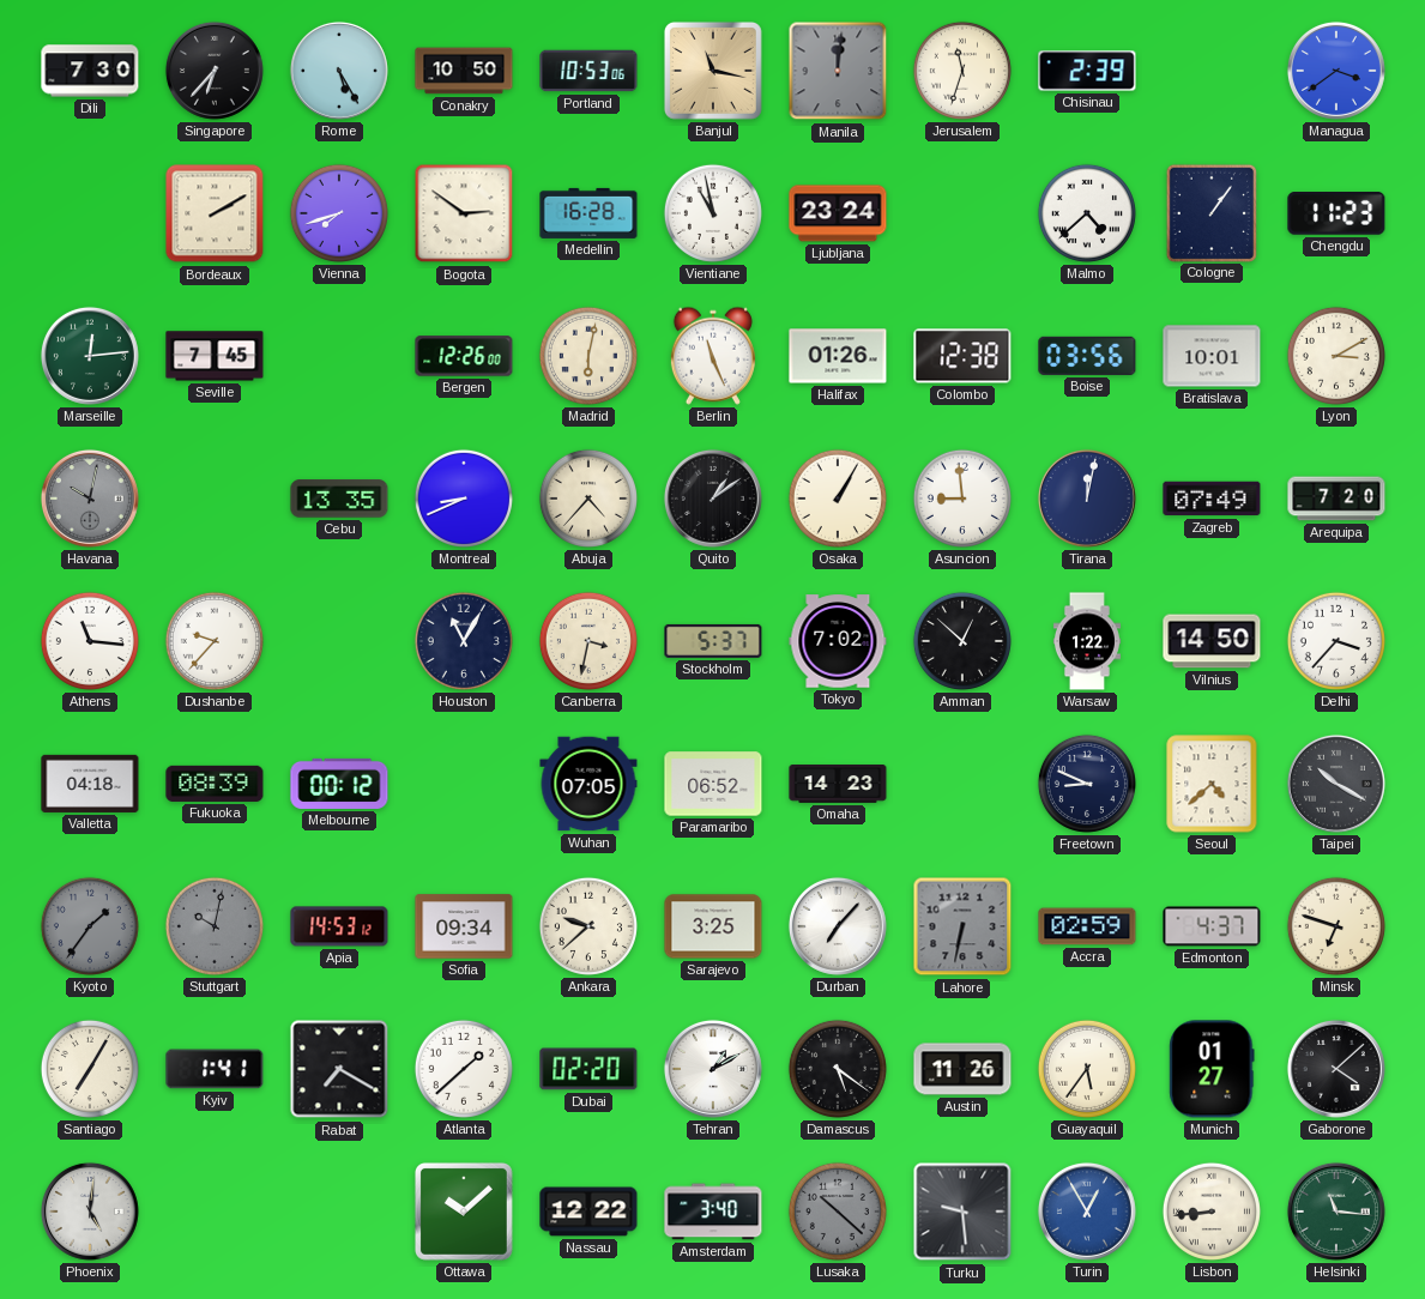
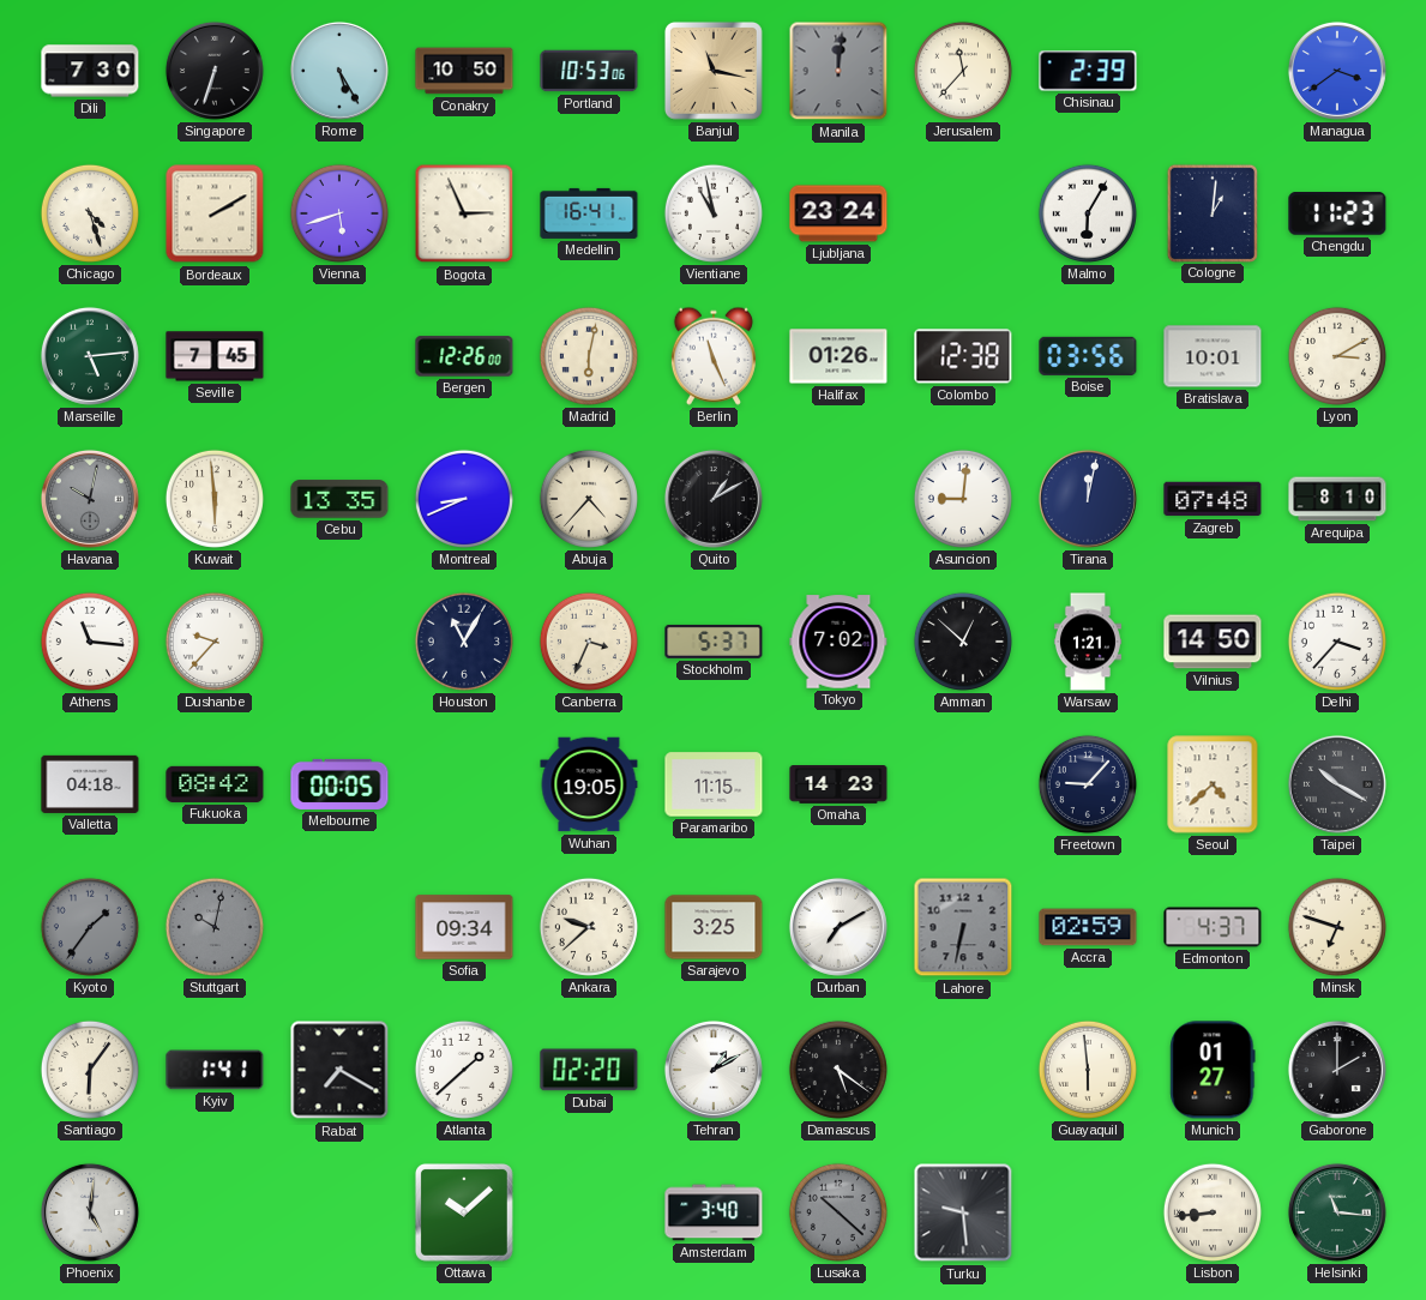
Singapore: 6:37 -> 6:33
Jerusalem: 11:33 -> 11:37
Chicago: none -> 4:27
Vienna: 7:42 -> 5:42
Bogota: 2:51 -> 2:56
Medellin: 16:28 -> 16:41
Malmo: 4:38 -> 6:05
Cologne: 1:06 -> 1:01
Marseille: 12:14 -> 5:14
Kuwait: none -> 5:59
Quito: 1:09 -> 1:10
Osaka: 1:05 -> none
Asuncion: 8:59 -> 9:01
Zagreb: 07:49 -> 07:48
Arequipa: 7:20 -> 8:10
Canberra: 3:32 -> 3:34
Warsaw: 1:22 -> 1:21
Fukuoka: 08:39 -> 08:42
Melbourne: 00:12 -> 00:05
Wuhan: 07:05 -> 19:05
Paramaribo: 06:52 -> 11:15
Freetown: 8:49 -> 9:07
Apia: 14:53 -> none
Durban: 7:07 -> 7:10
Santiago: 7:05 -> 6:06
Austin: 11:26 -> none
Guayaquil: 5:36 -> 5:59
Gaborone: 4:08 -> 2:00
Nassau: 12:22 -> none
Turin: 12:55 -> none
